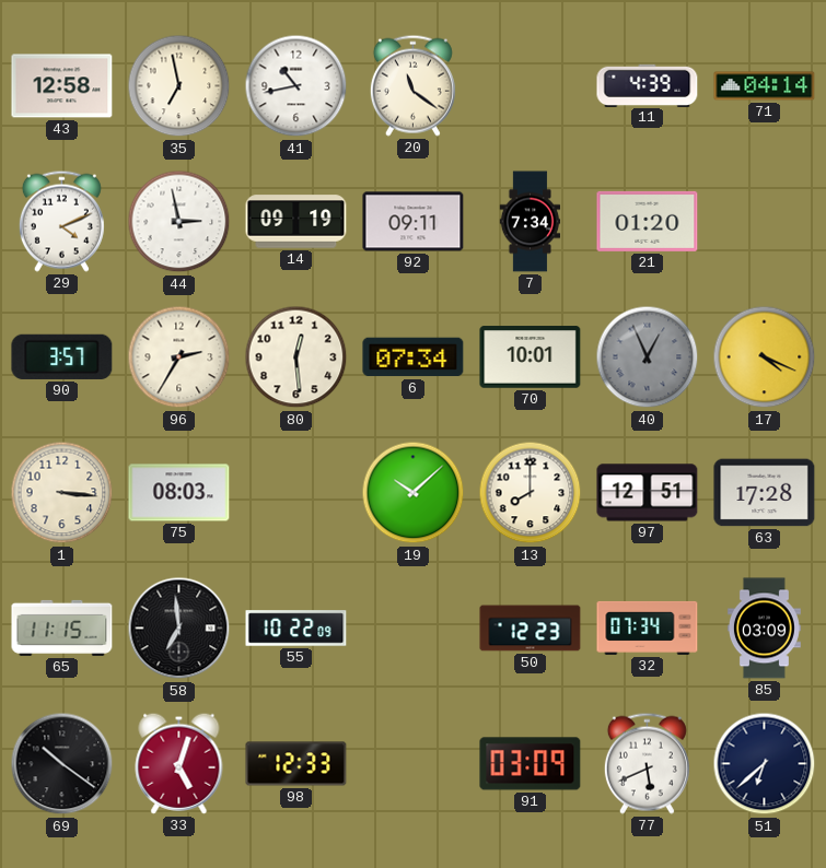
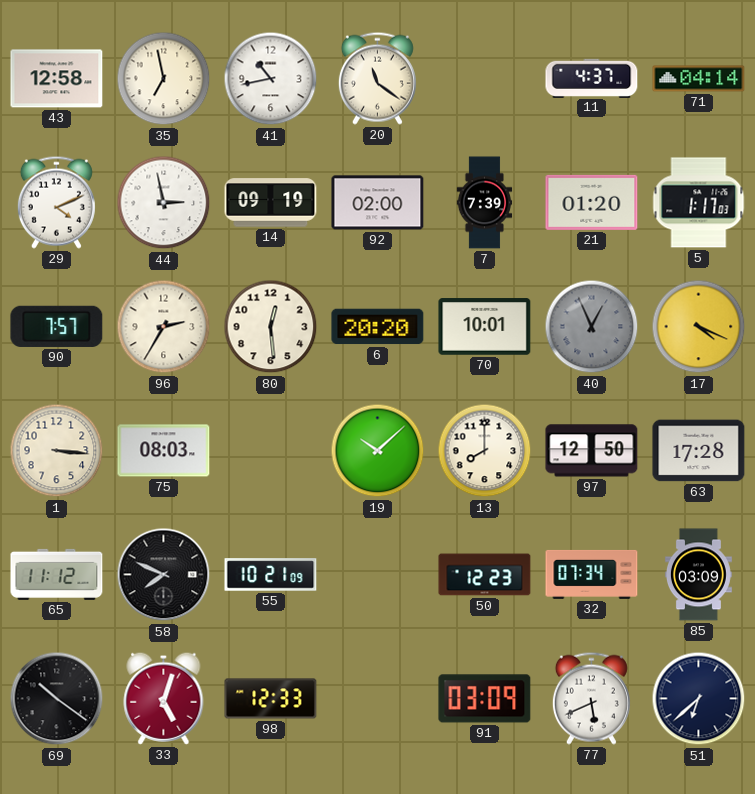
11: 4:39 -> 4:37
92: 09:11 -> 02:00
7: 7:34 -> 7:39
5: none -> 1:17
90: 3:57 -> 7:57
6: 07:34 -> 20:20
97: 12:51 -> 12:50
65: 11:15 -> 11:12
58: 6:59 -> 7:49
55: 10:22 -> 10:21
